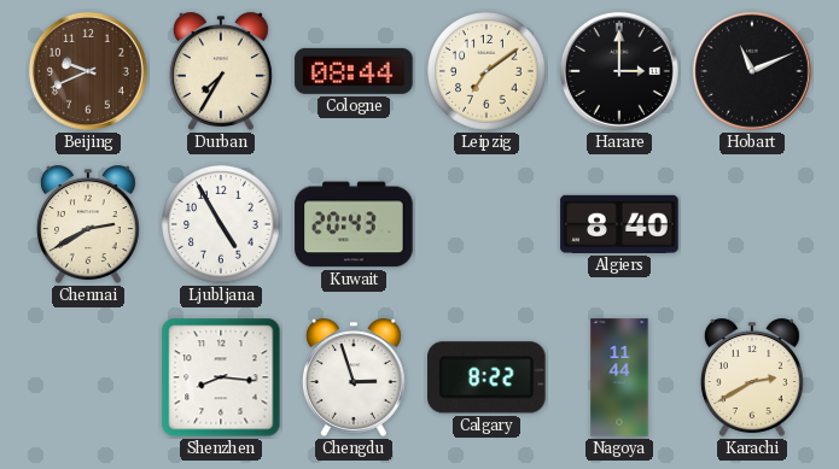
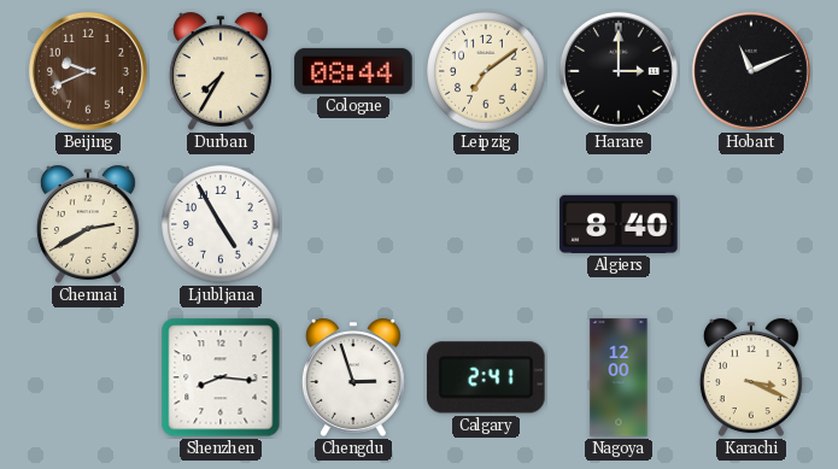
Kuwait: 20:43 -> none
Calgary: 8:22 -> 2:41
Nagoya: 11:44 -> 12:00
Karachi: 2:40 -> 3:19
